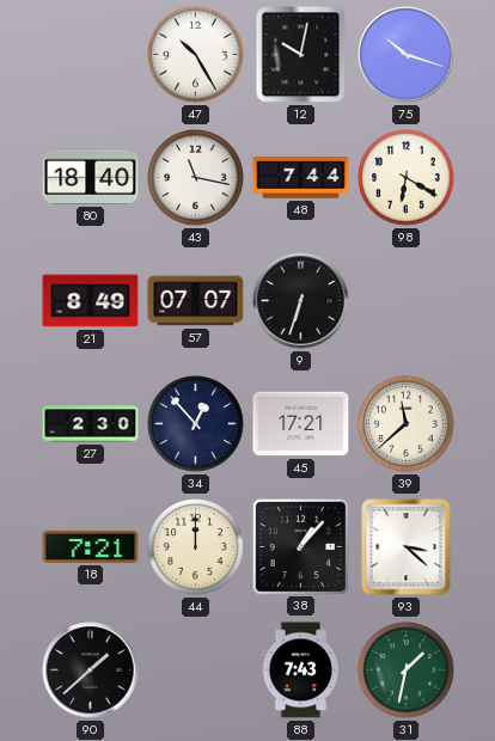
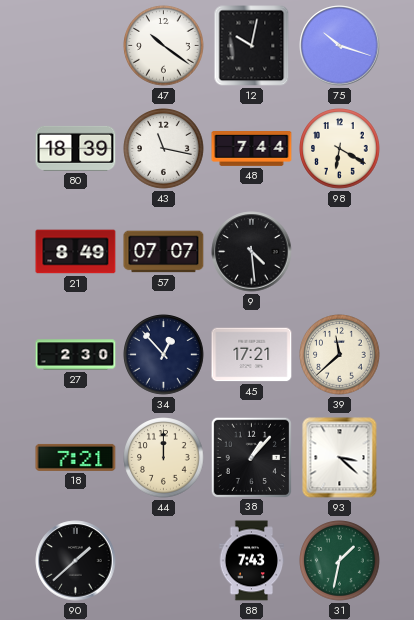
47: 10:25 -> 10:21
80: 18:40 -> 18:39
9: 6:33 -> 4:29
